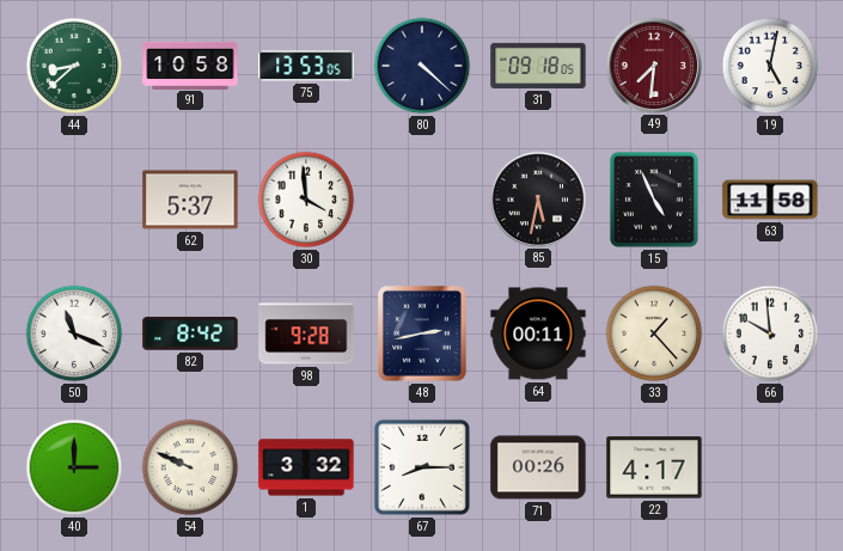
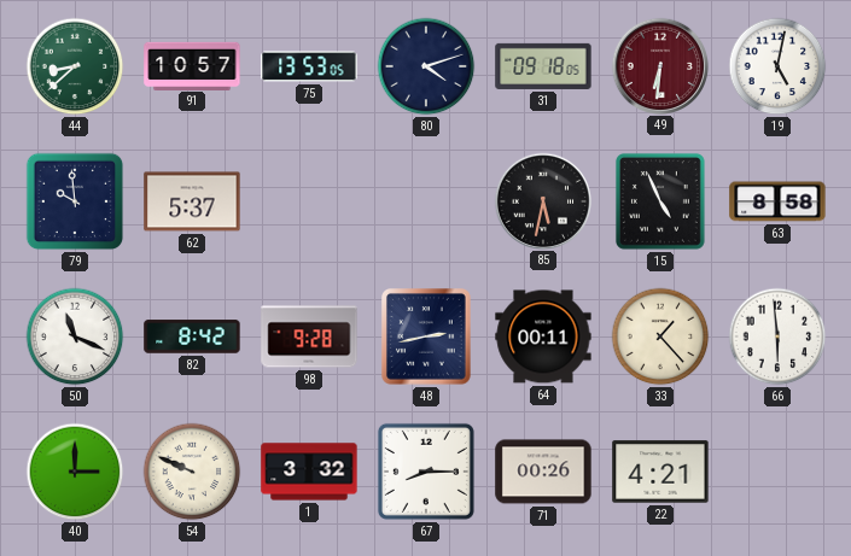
91: 10:58 -> 10:57
80: 4:22 -> 4:12
49: 7:31 -> 6:31
79: none -> 9:59
30: 3:59 -> none
63: 11:58 -> 8:58
66: 9:59 -> 5:59
22: 4:17 -> 4:21
